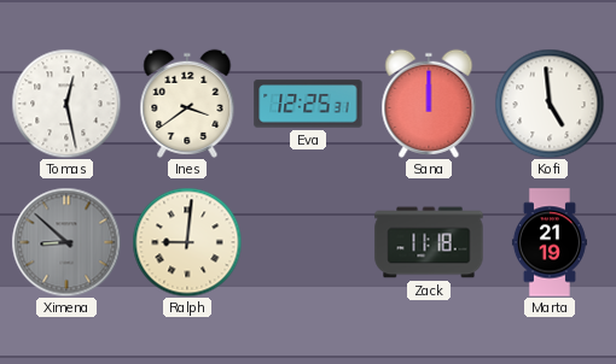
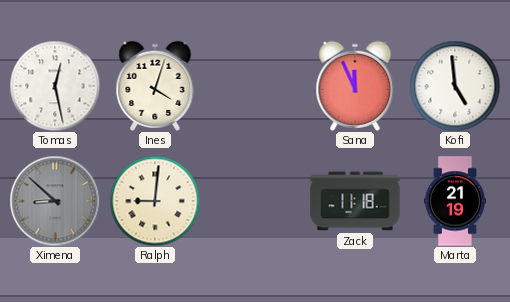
Ines: 3:39 -> 4:03
Eva: 12:25 -> none
Sana: 12:00 -> 11:56
